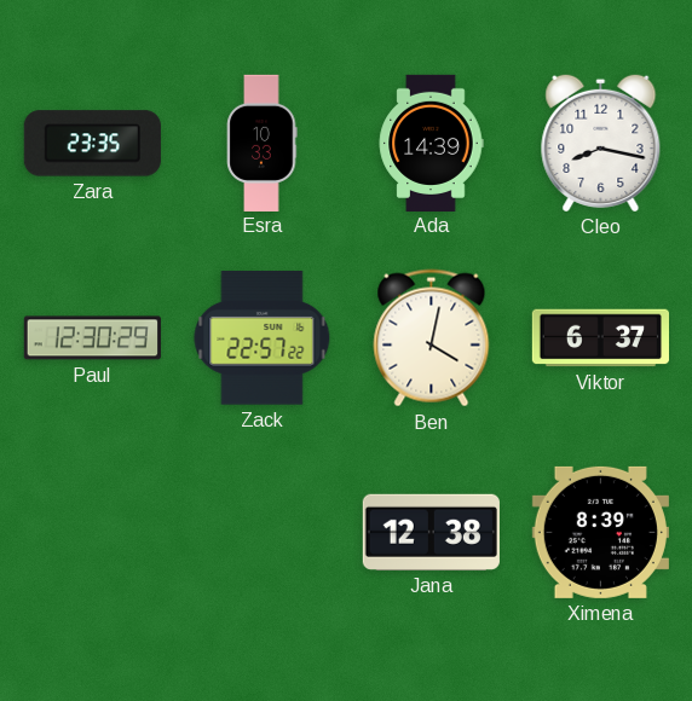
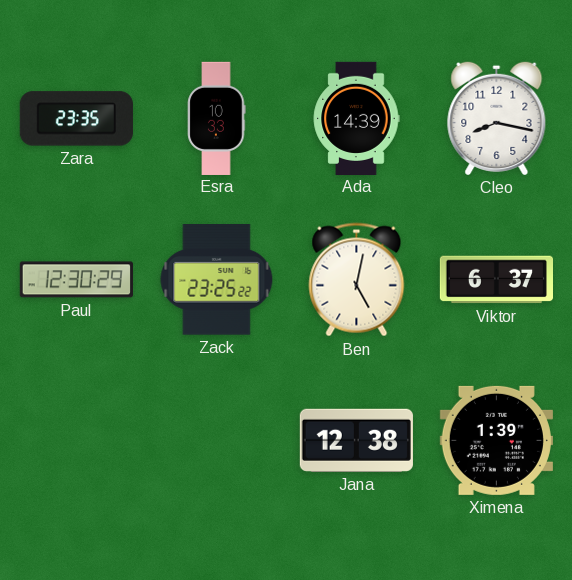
Zack: 22:57 -> 23:25
Ben: 4:02 -> 5:02
Ximena: 8:39 -> 1:39
